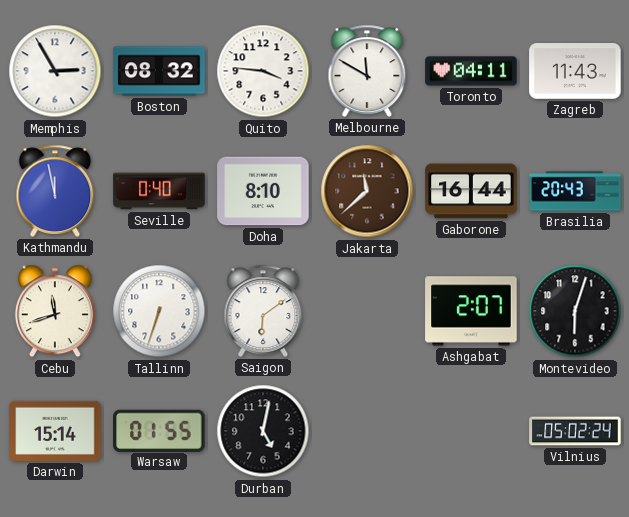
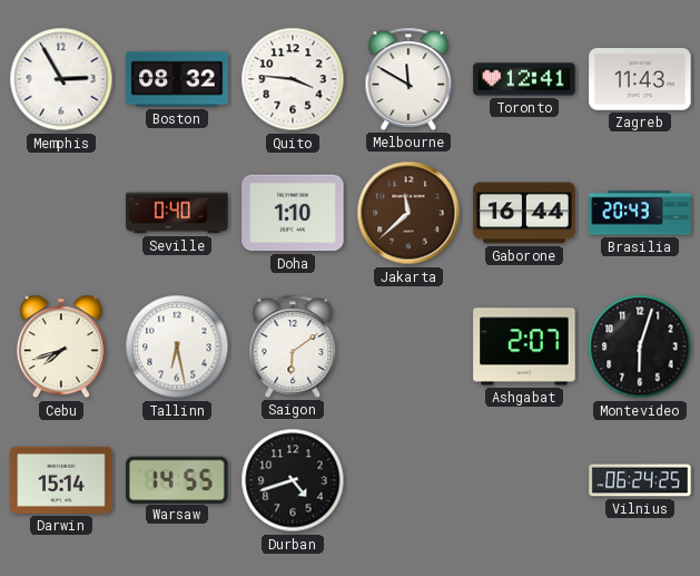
Toronto: 04:11 -> 12:41
Kathmandu: 11:58 -> none
Doha: 8:10 -> 1:10
Cebu: 11:42 -> 7:42
Tallinn: 6:33 -> 6:28
Warsaw: 01:55 -> 14:55
Durban: 5:02 -> 4:42
Vilnius: 05:02 -> 06:24
